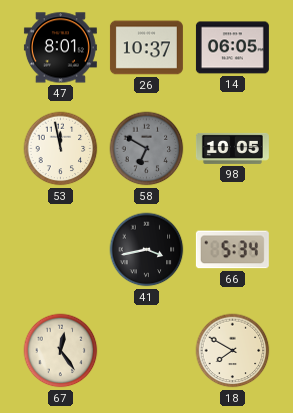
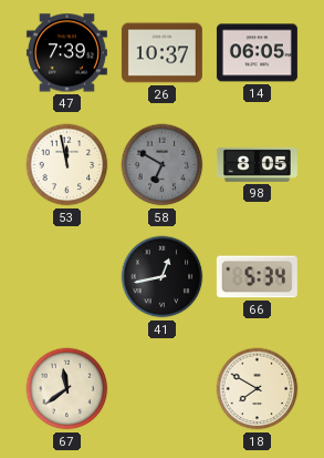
47: 8:01 -> 7:39
98: 10:05 -> 8:05
41: 3:43 -> 12:43
67: 12:24 -> 11:39
